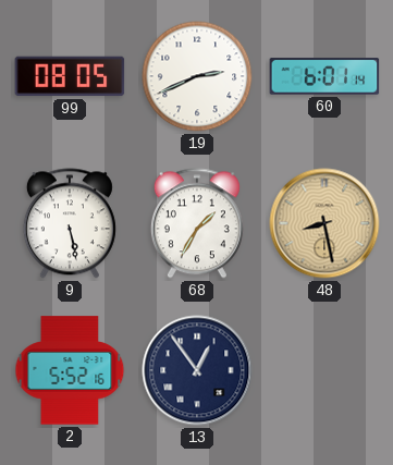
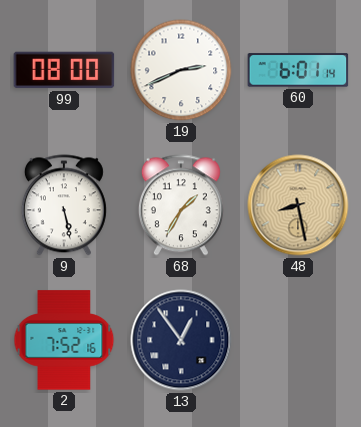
99: 08:05 -> 08:00
2: 5:52 -> 7:52
